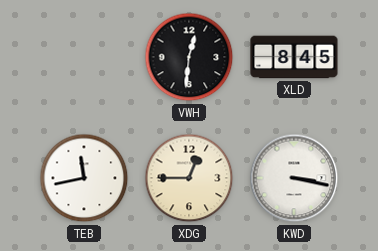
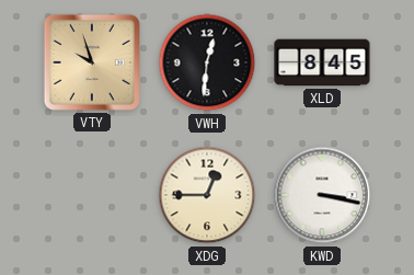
VTY: none -> 9:57
TEB: 11:43 -> none
